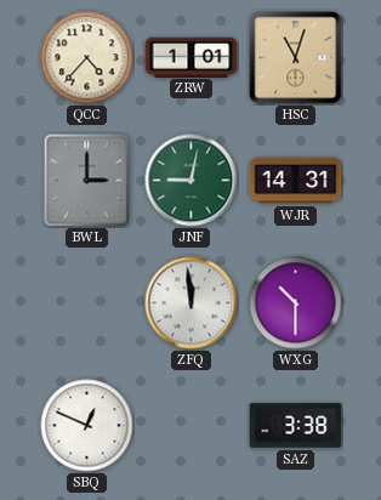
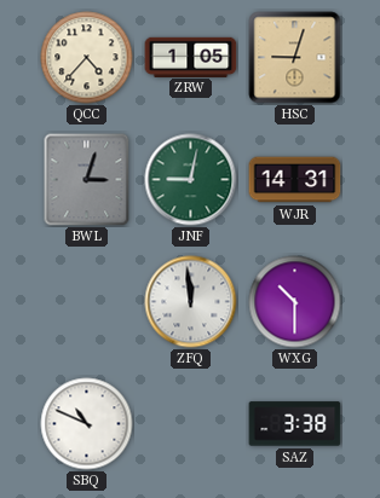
ZRW: 1:01 -> 1:05
HSC: 11:03 -> 9:03
BWL: 3:00 -> 3:03
SBQ: 12:49 -> 10:49
